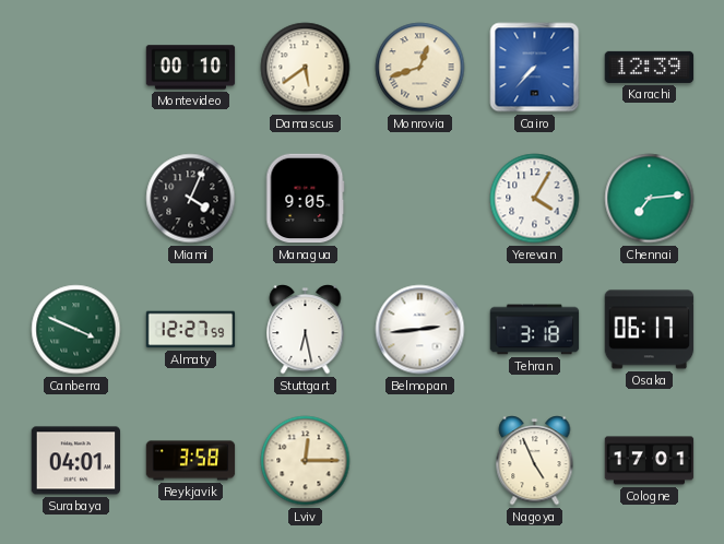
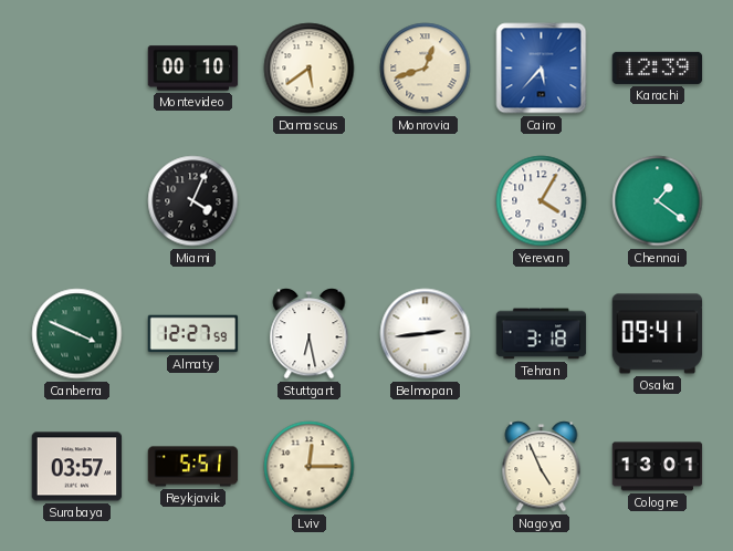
Cairo: 7:37 -> 5:37
Managua: 9:05 -> none
Chennai: 7:14 -> 1:21
Osaka: 06:17 -> 09:41
Surabaya: 04:01 -> 03:57
Reykjavik: 3:58 -> 5:51
Cologne: 17:01 -> 13:01
